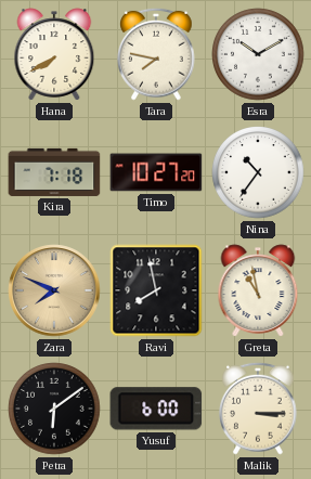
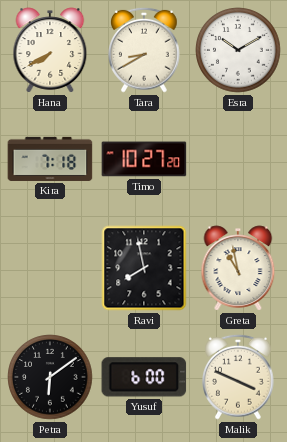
Tara: 7:47 -> 8:40
Nina: 10:36 -> none
Zara: 7:49 -> none
Malik: 3:15 -> 3:49
